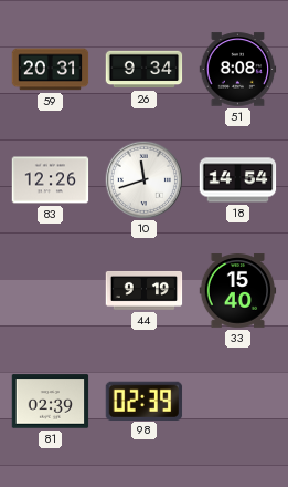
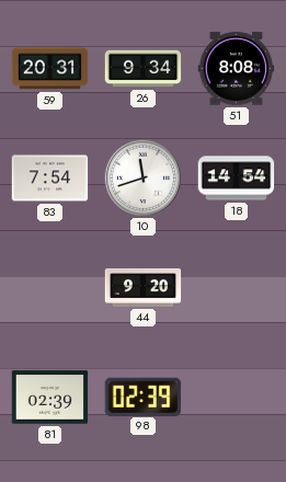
83: 12:26 -> 7:54
44: 9:19 -> 9:20
33: 15:40 -> none
